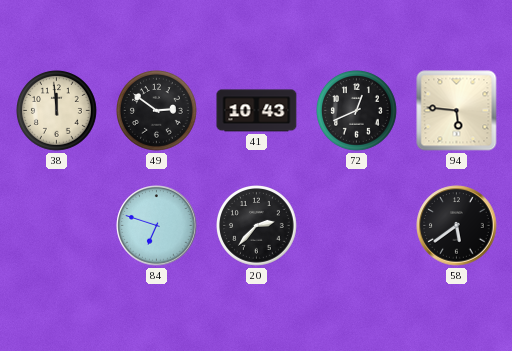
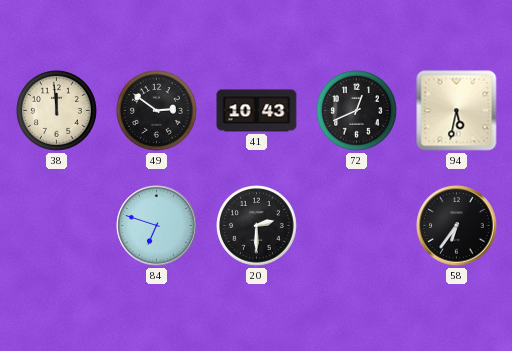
94: 5:46 -> 5:32
20: 2:37 -> 2:30
58: 5:39 -> 6:36
